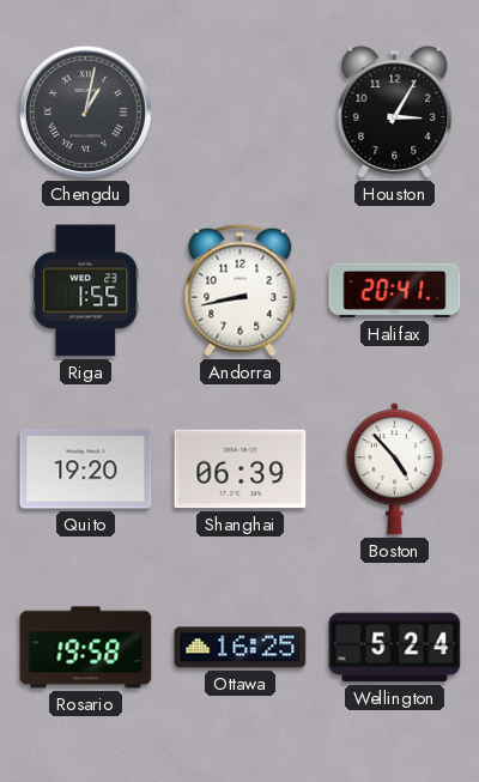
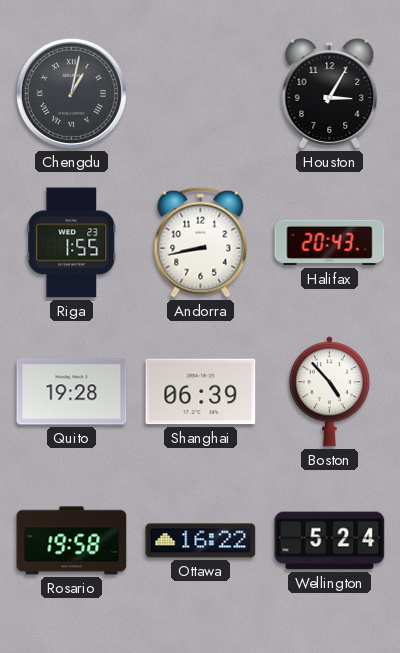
Halifax: 20:41 -> 20:43
Quito: 19:20 -> 19:28
Ottawa: 16:25 -> 16:22
